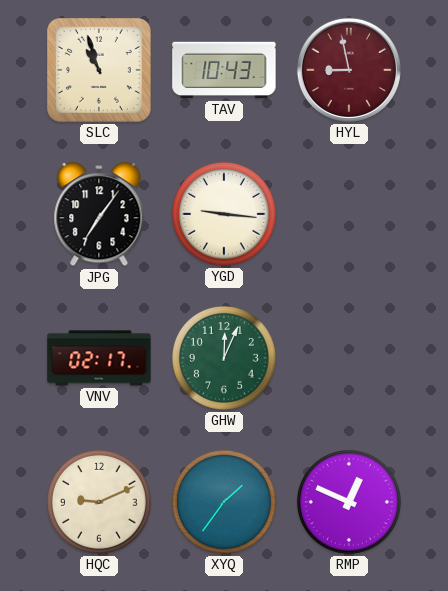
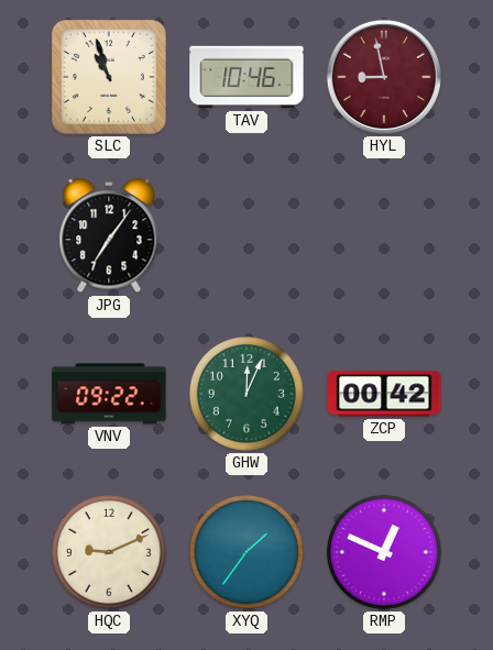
TAV: 10:43 -> 10:46
YGD: 9:16 -> none
VNV: 02:17 -> 09:22
ZCP: none -> 00:42
